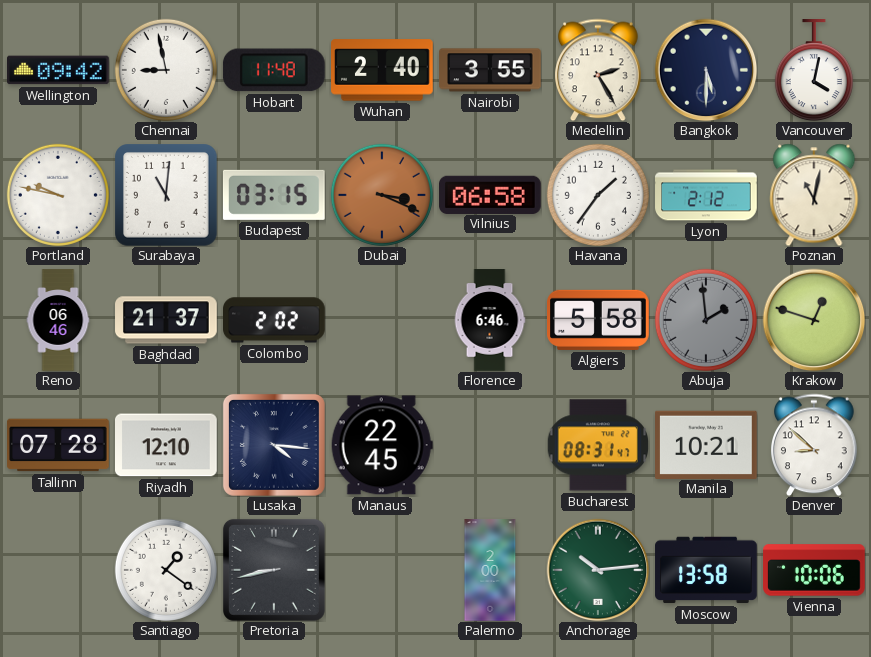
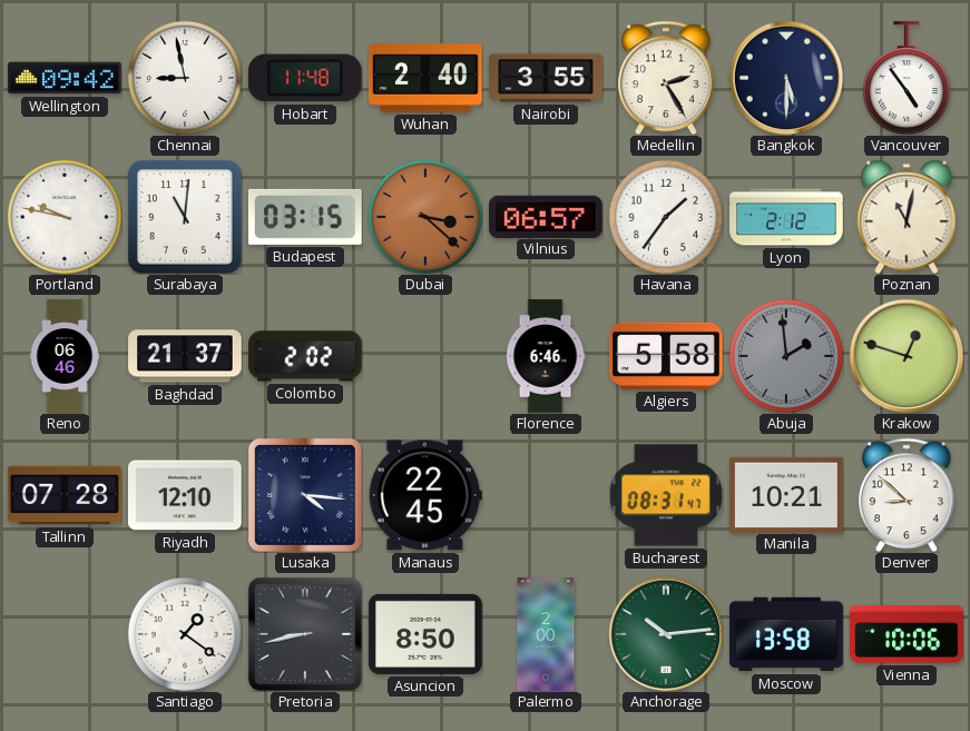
Vancouver: 4:02 -> 4:54
Dubai: 3:19 -> 3:22
Vilnius: 06:58 -> 06:57
Asuncion: none -> 8:50
